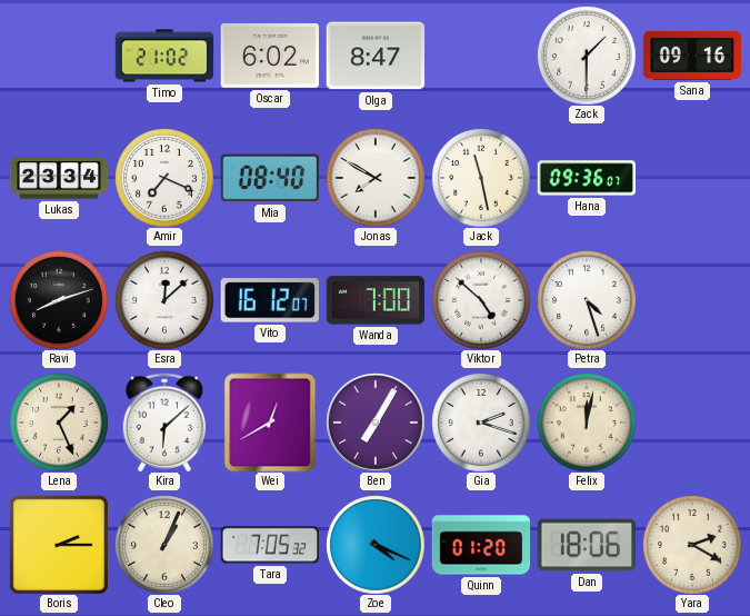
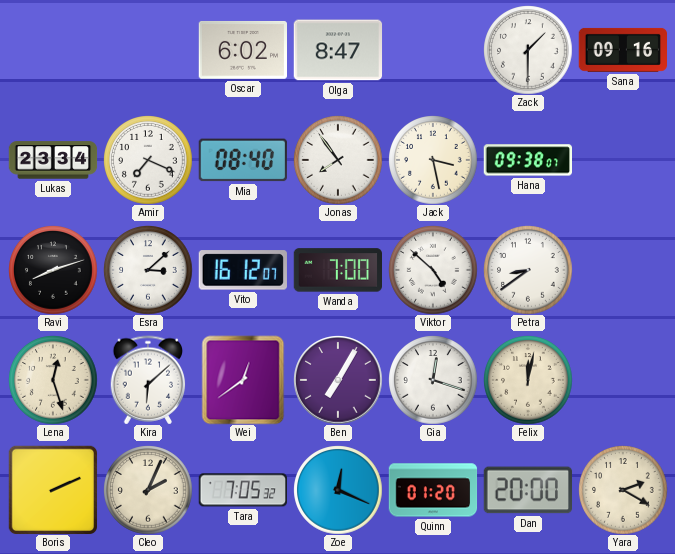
Timo: 21:02 -> none
Jonas: 7:50 -> 7:54
Jack: 11:28 -> 3:28
Hana: 09:36 -> 09:38
Esra: 12:08 -> 3:08
Petra: 4:27 -> 8:39
Lena: 1:26 -> 12:27
Wei: 12:40 -> 12:39
Gia: 2:18 -> 12:18
Boris: 2:15 -> 2:11
Cleo: 1:04 -> 2:04
Zoe: 4:19 -> 12:19
Dan: 18:06 -> 20:00
